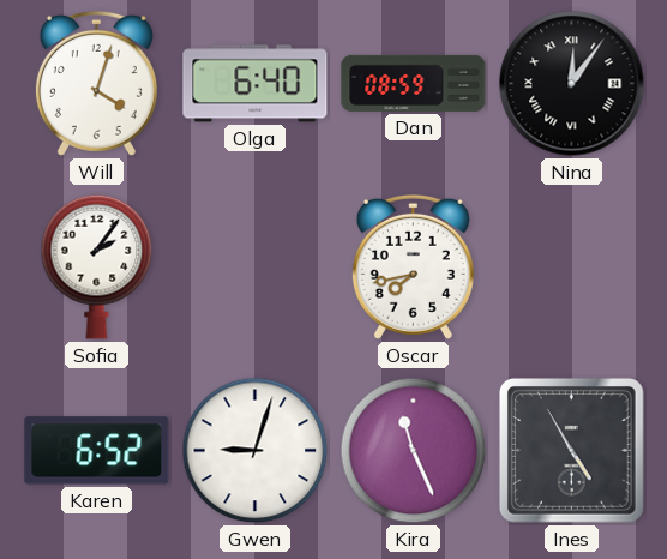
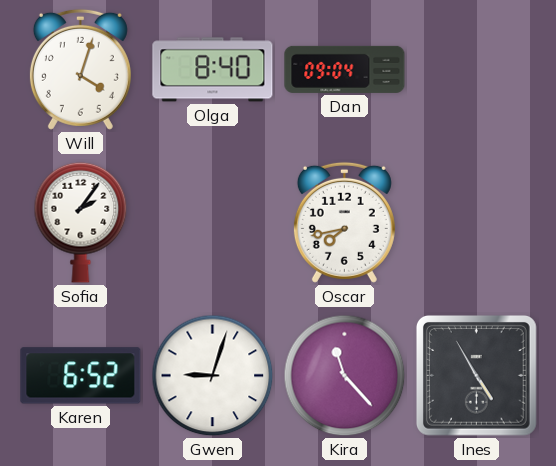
Olga: 6:40 -> 8:40
Dan: 08:59 -> 09:04
Nina: 12:06 -> none
Kira: 11:26 -> 11:23
